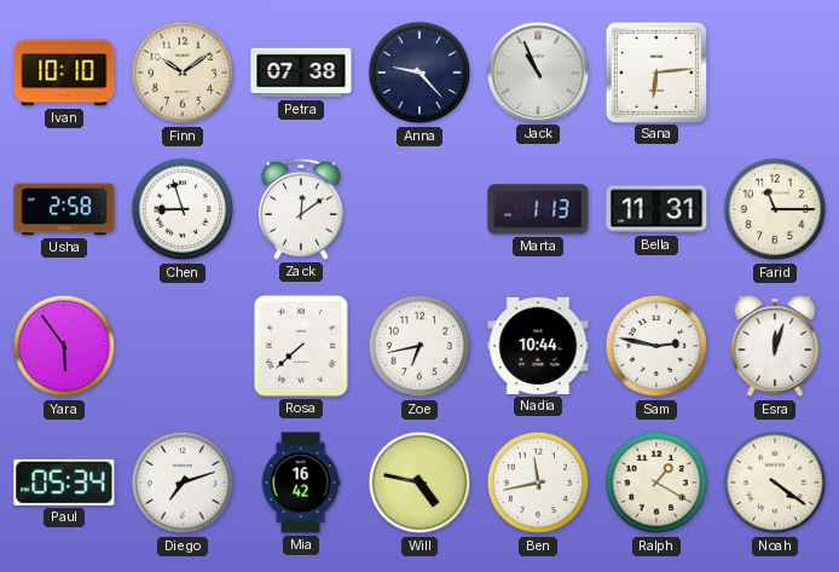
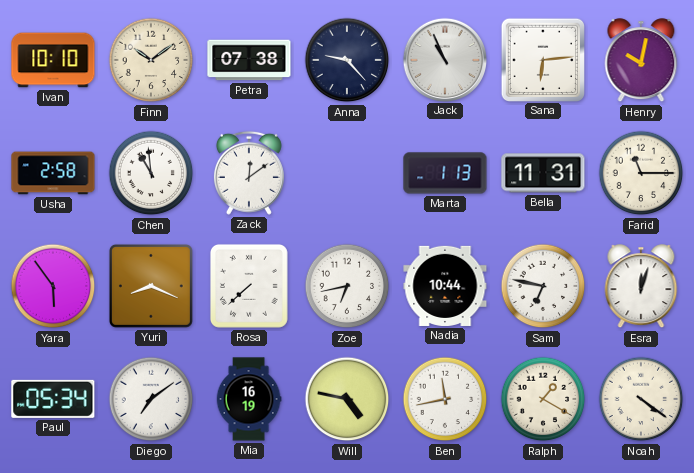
Henry: none -> 10:02
Chen: 8:57 -> 10:59
Yuri: none -> 8:19
Sam: 2:47 -> 6:47
Diego: 7:12 -> 7:09
Mia: 16:42 -> 16:19
